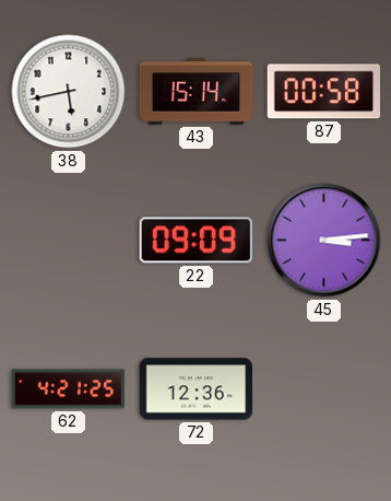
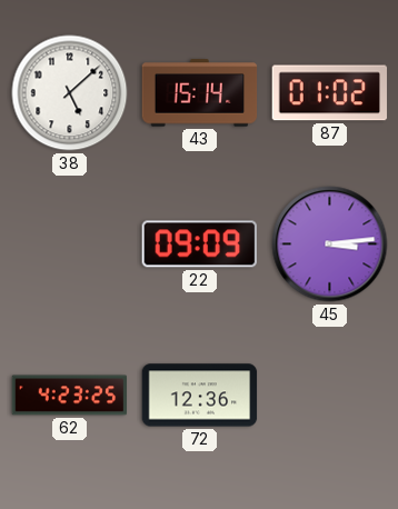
38: 5:43 -> 5:08
87: 00:58 -> 01:02
62: 4:21 -> 4:23
